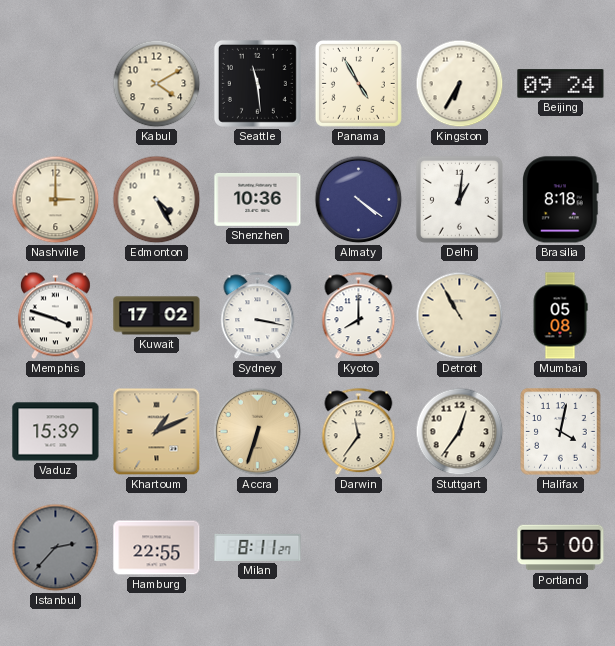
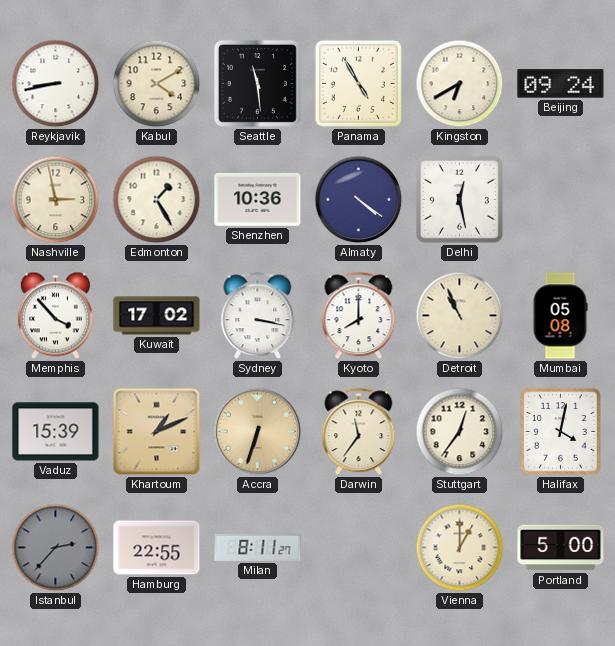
Reykjavik: none -> 8:43
Kingston: 6:35 -> 6:40
Nashville: 3:00 -> 2:58
Edmonton: 4:25 -> 1:25
Delhi: 1:01 -> 12:28
Brasilia: 8:18 -> none
Memphis: 3:48 -> 3:53
Detroit: 10:55 -> 10:56
Vienna: none -> 1:00
